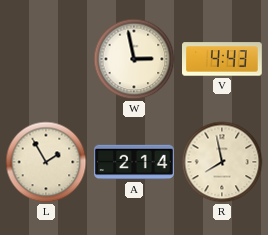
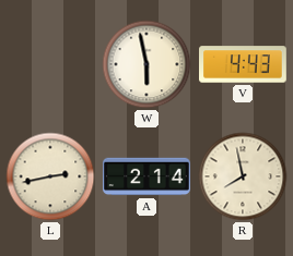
W: 2:58 -> 5:58
L: 1:55 -> 2:43
